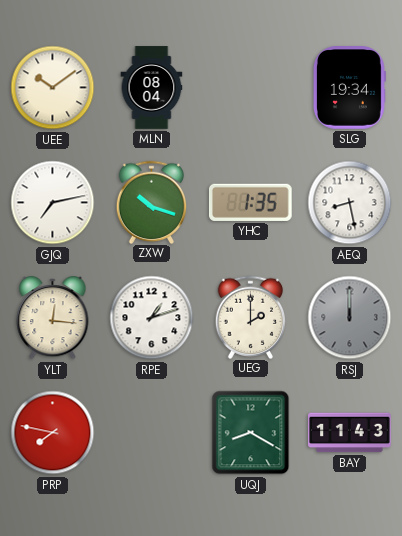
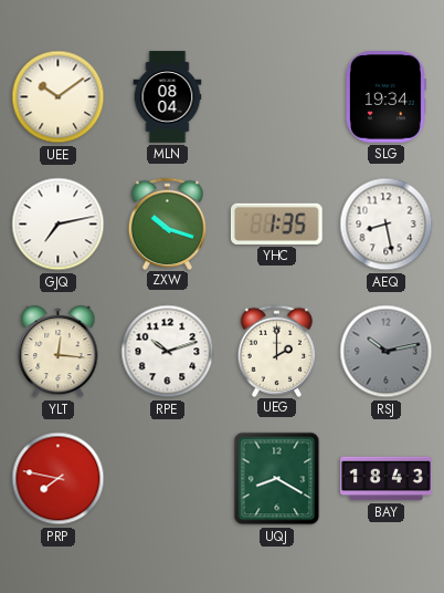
RPE: 1:12 -> 10:12
RSJ: 12:00 -> 10:13
BAY: 11:43 -> 18:43
